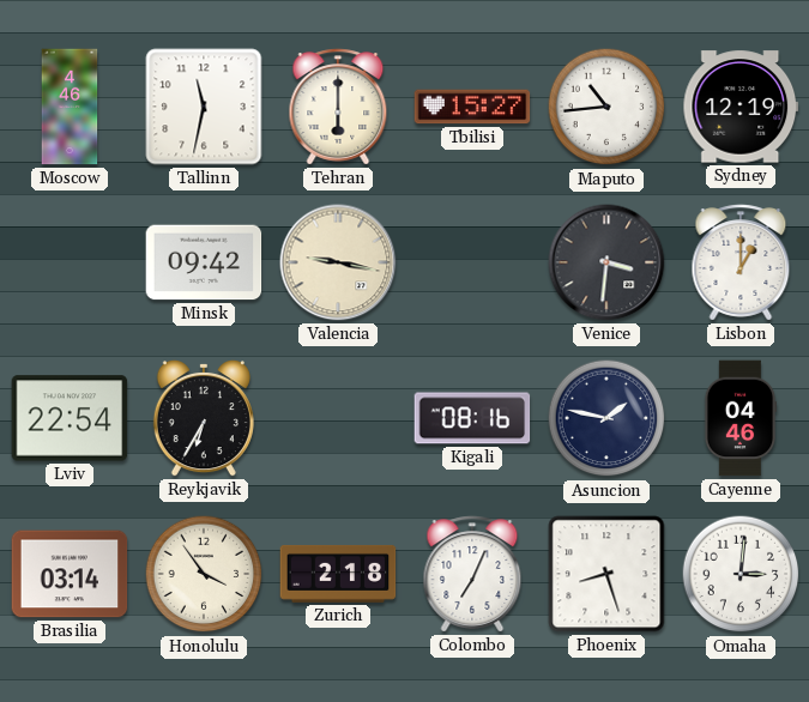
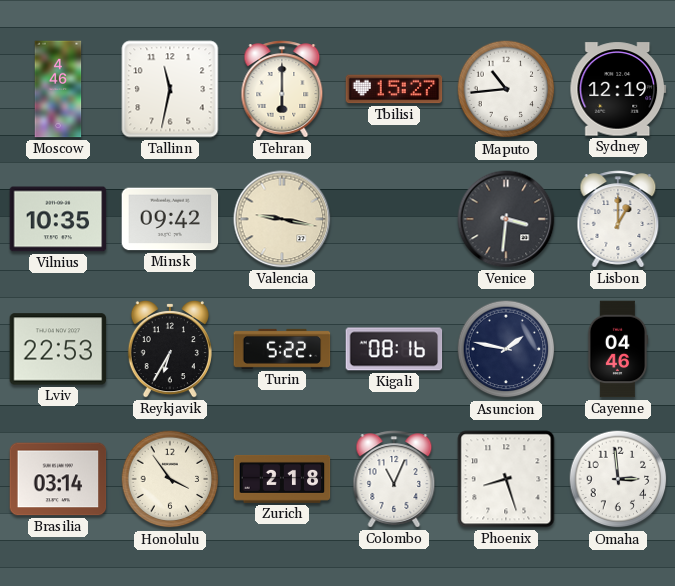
Vilnius: none -> 10:35
Lviv: 22:54 -> 22:53
Turin: none -> 5:22
Colombo: 7:04 -> 11:04
Omaha: 3:01 -> 2:59
